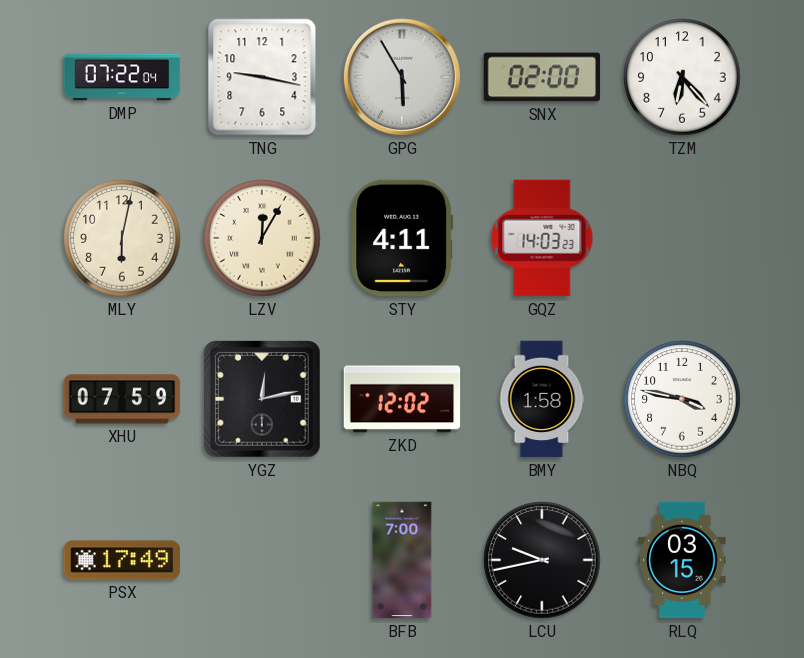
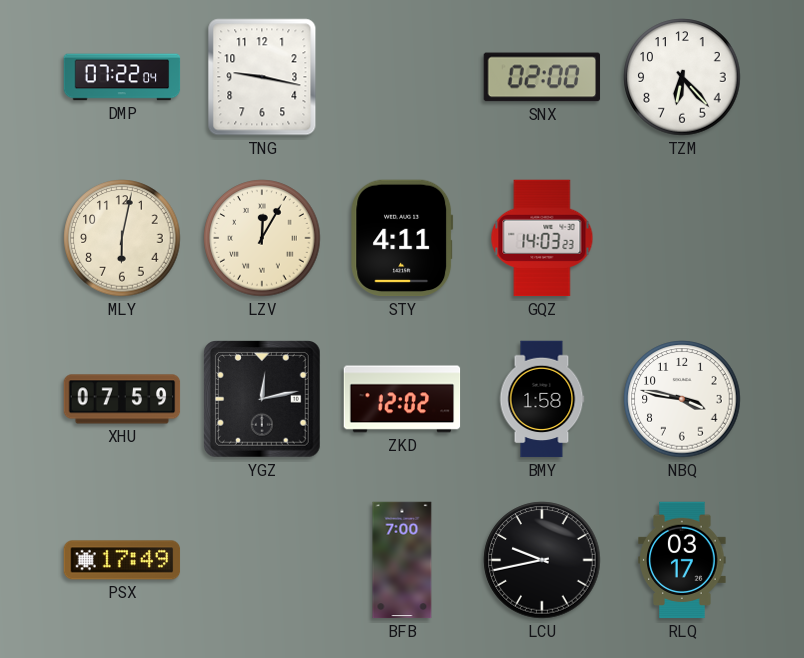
GPG: 5:55 -> none
RLQ: 03:15 -> 03:17
